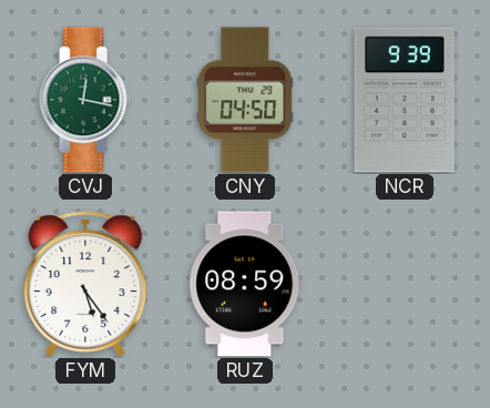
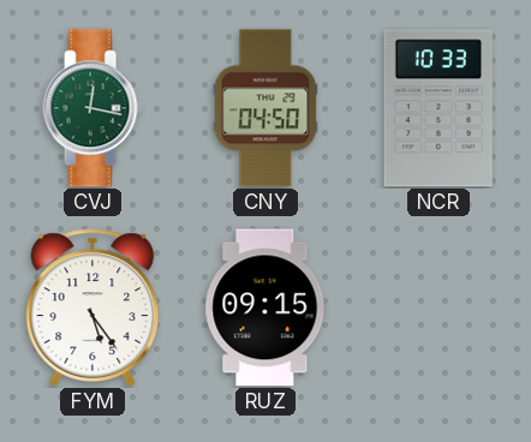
NCR: 9:39 -> 10:33
RUZ: 08:59 -> 09:15
